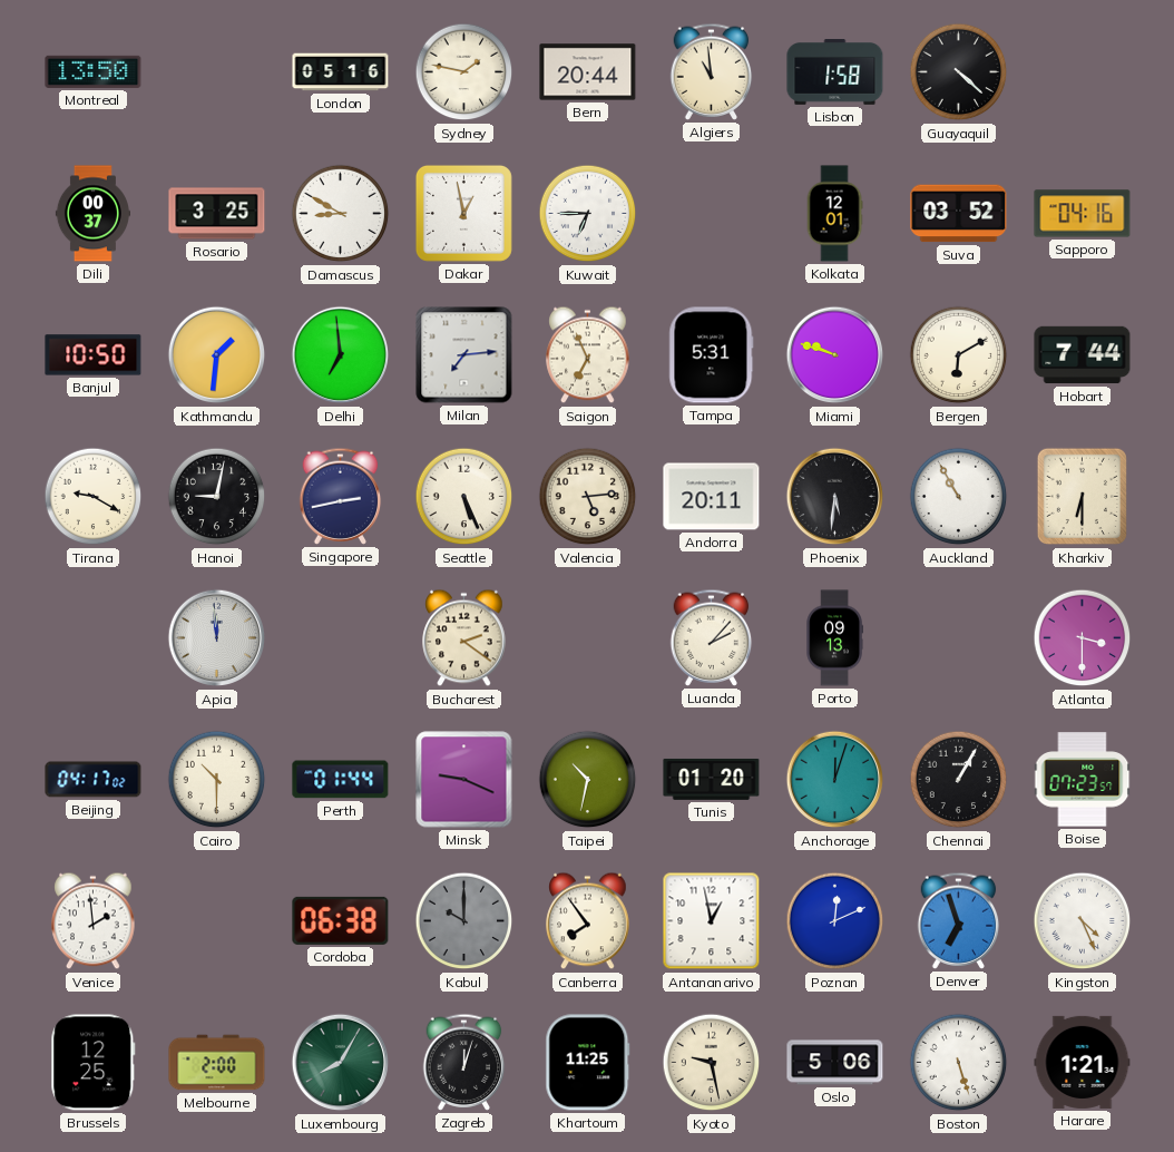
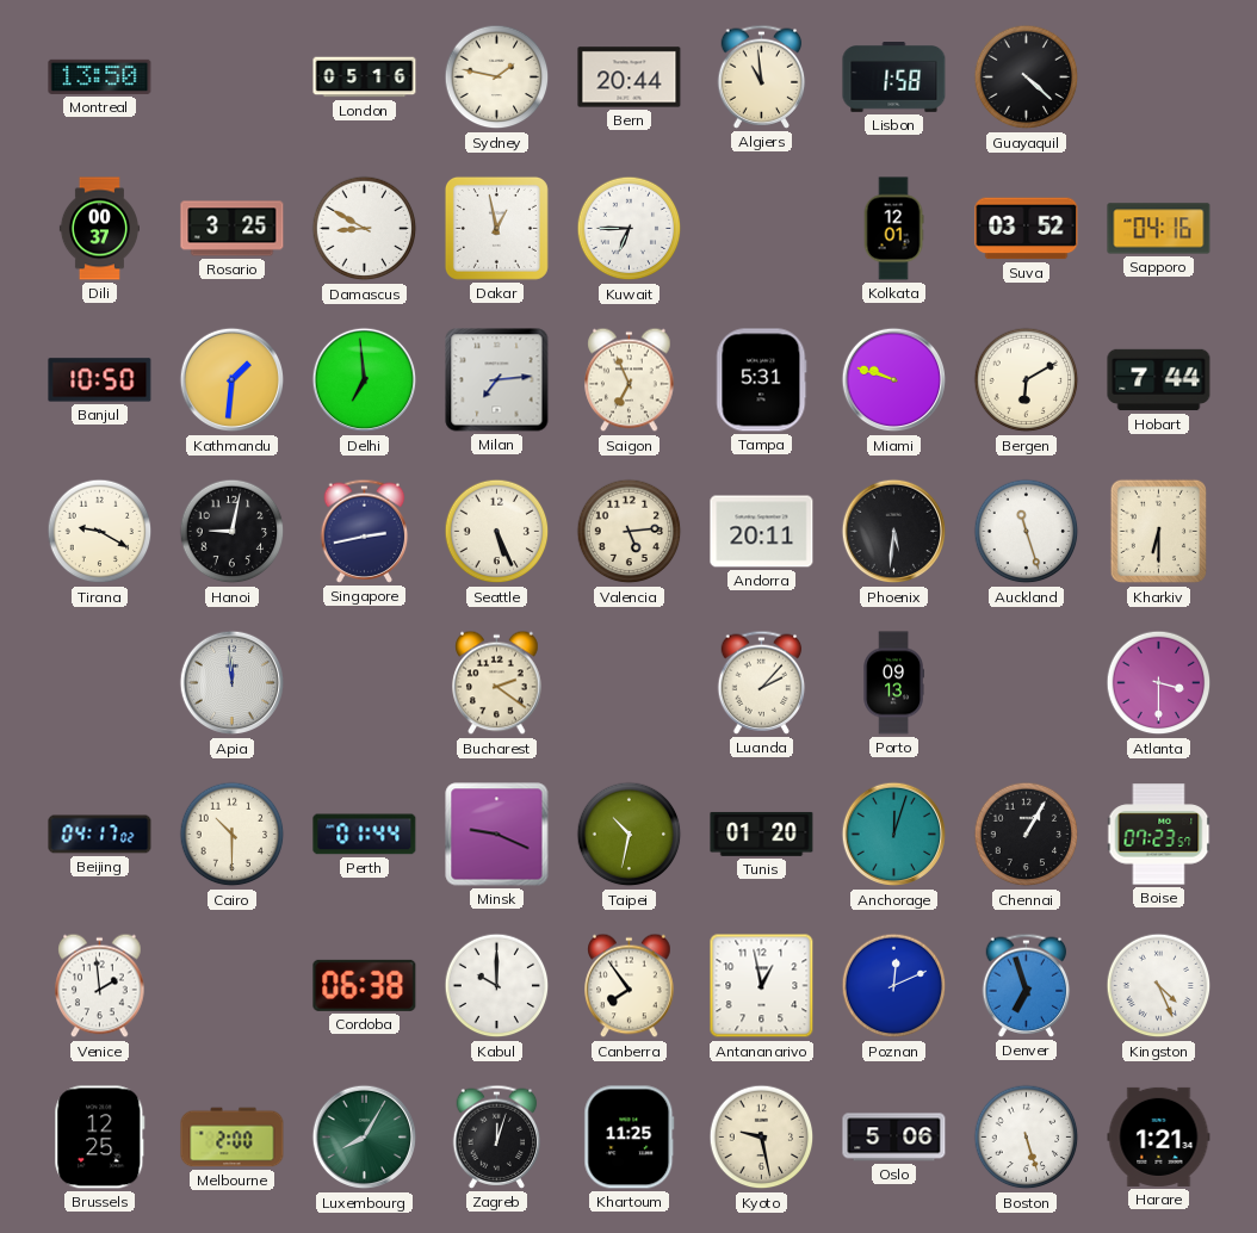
Auckland: 10:55 -> 11:27
Kabul dial: grey -> white
